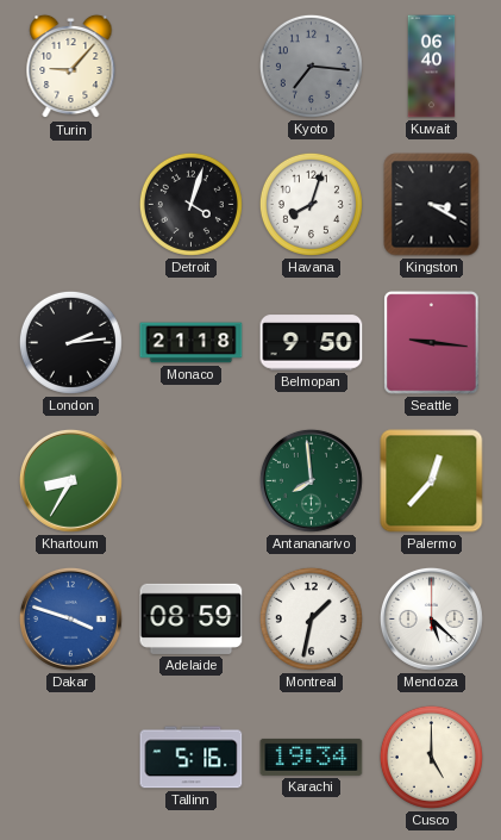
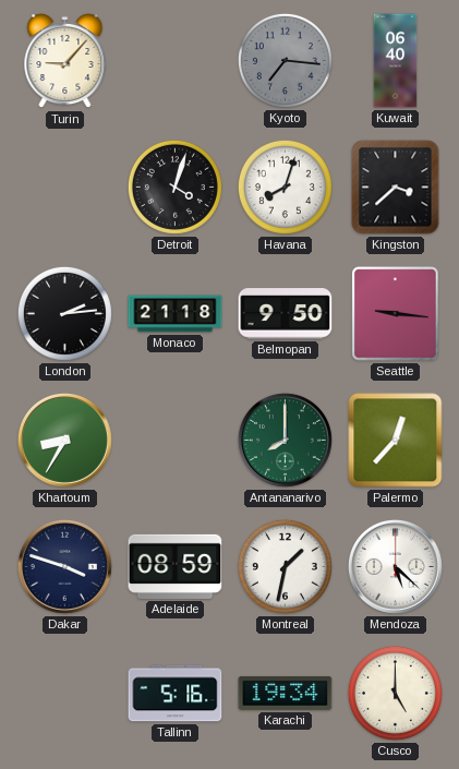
Kingston: 3:20 -> 3:38
Antananarivo: 7:59 -> 8:00
Dakar dial: blue -> navy
